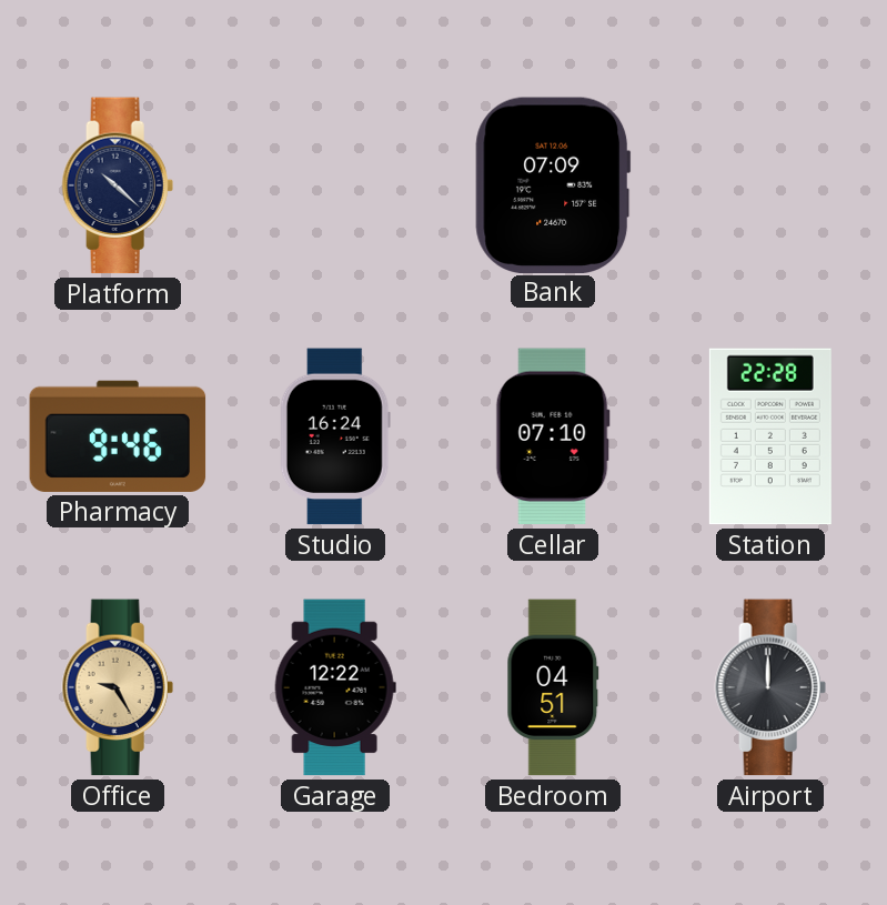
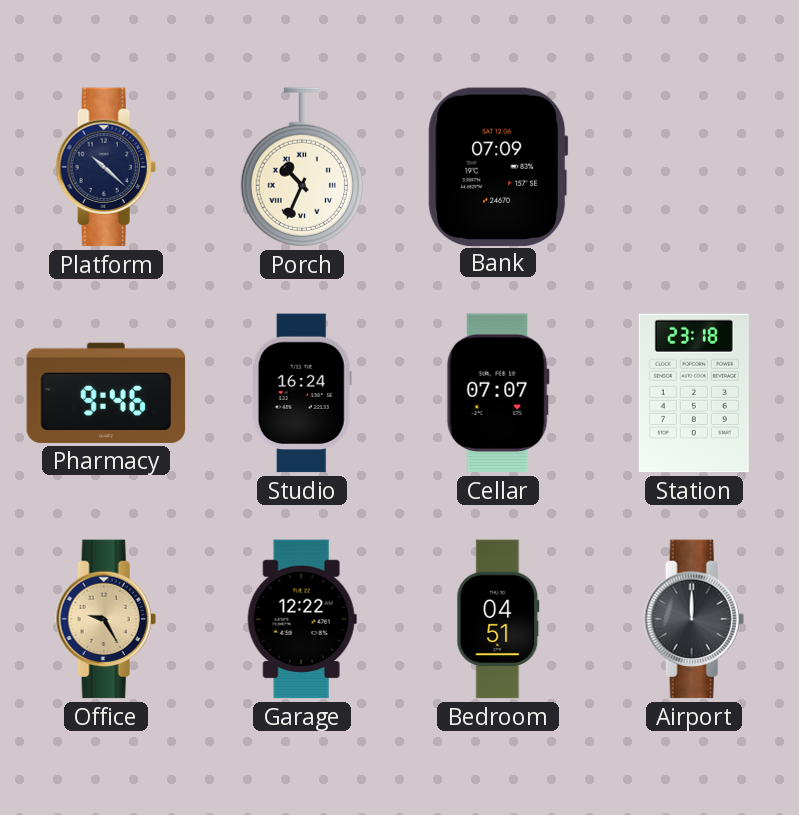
Porch: none -> 10:34
Cellar: 07:10 -> 07:07
Station: 22:28 -> 23:18
